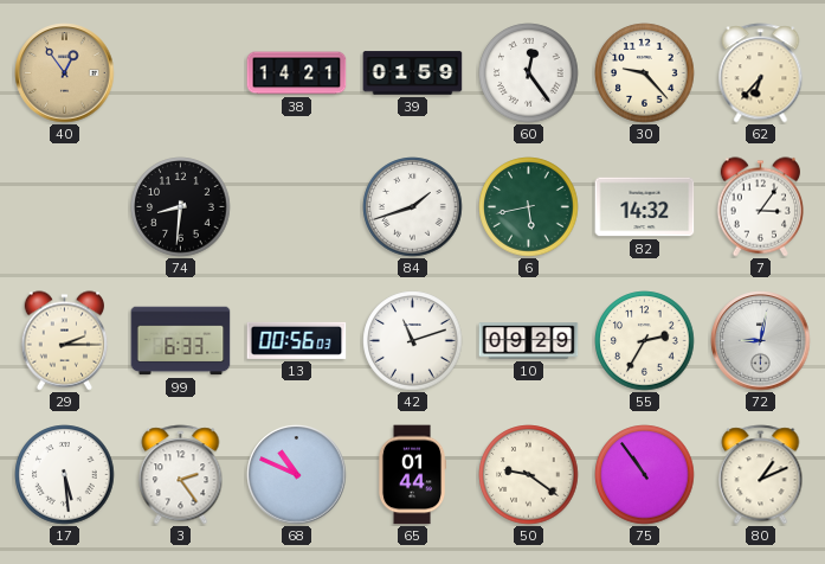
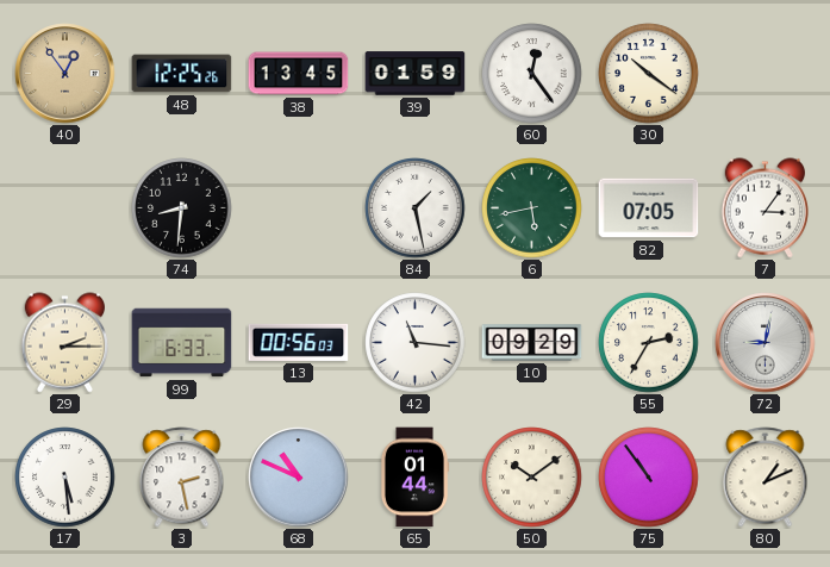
48: none -> 12:25
38: 14:21 -> 13:45
30: 9:23 -> 10:21
62: 6:37 -> none
84: 1:42 -> 1:28
82: 14:32 -> 07:05
42: 11:12 -> 11:16
3: 2:24 -> 2:28
50: 9:21 -> 10:09
